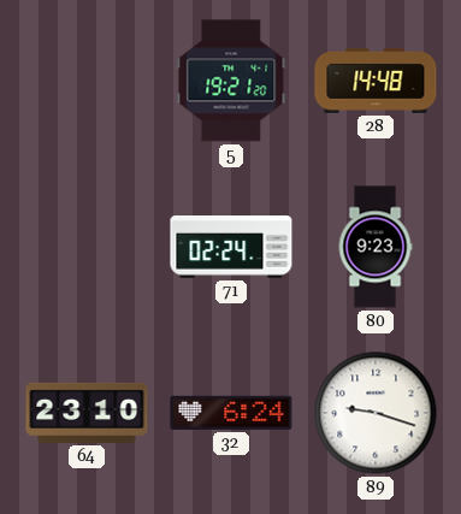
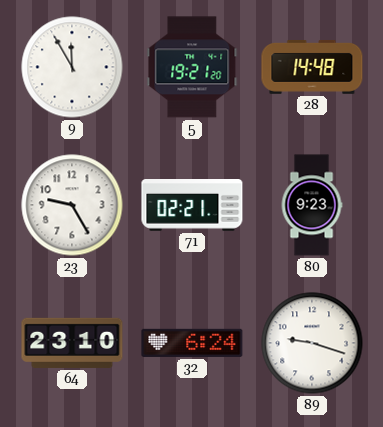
9: none -> 11:55
23: none -> 9:25
71: 02:24 -> 02:21
